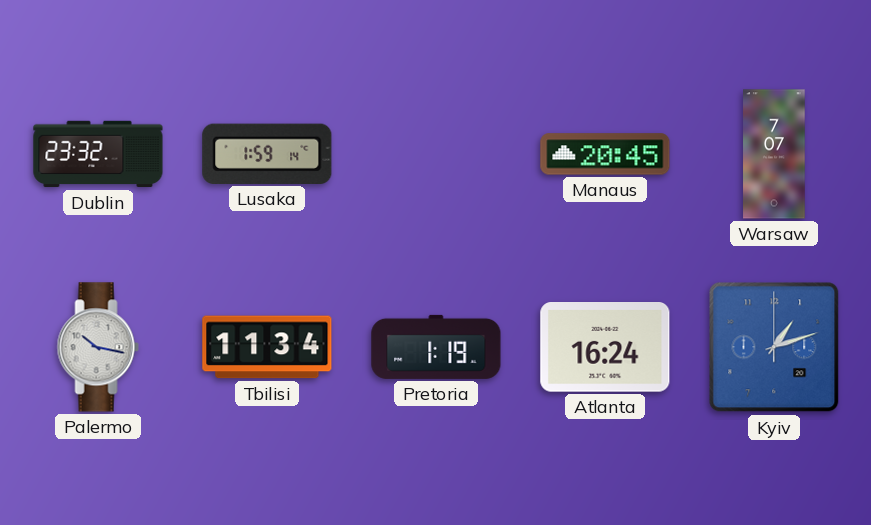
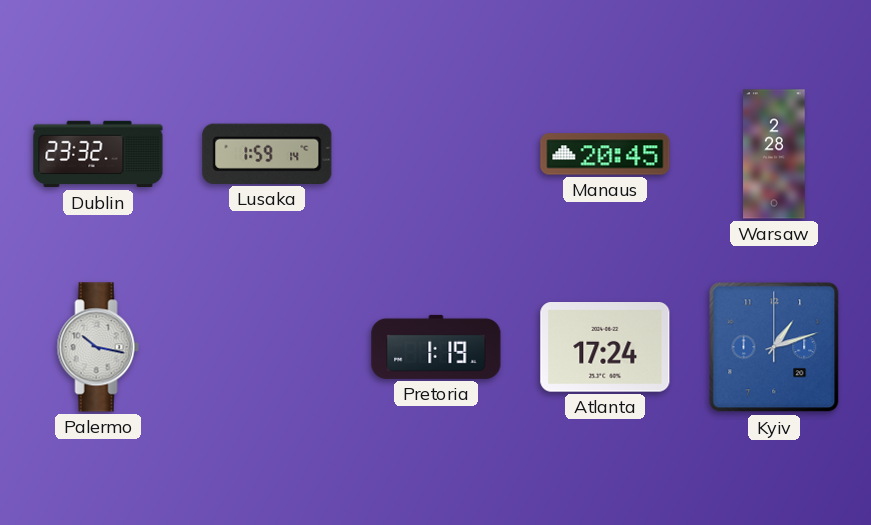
Warsaw: 7:07 -> 2:28
Tbilisi: 11:34 -> none
Atlanta: 16:24 -> 17:24
